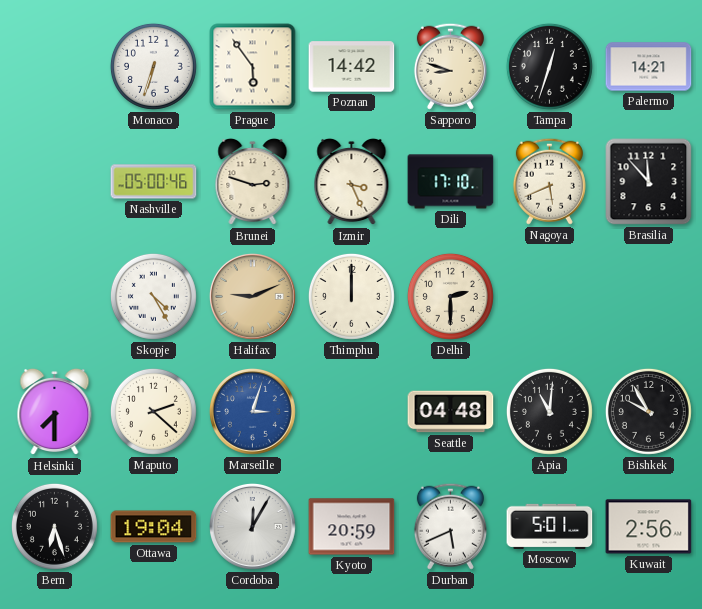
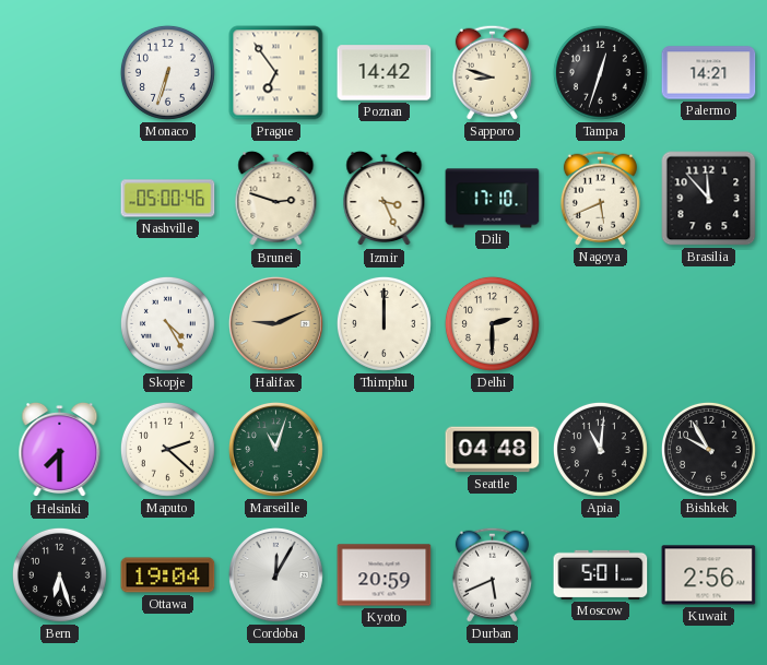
Prague: 5:54 -> 6:54
Marseille: 3:03 -> 11:03
Marseille dial: blue -> green
